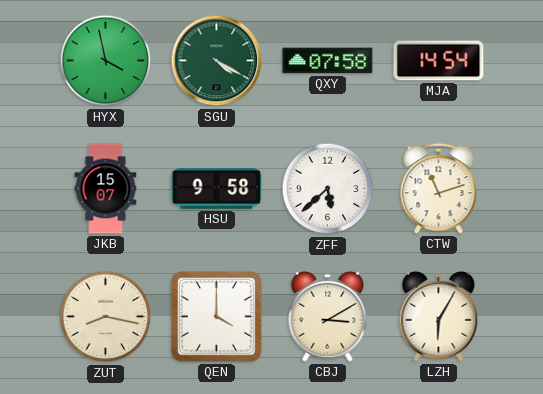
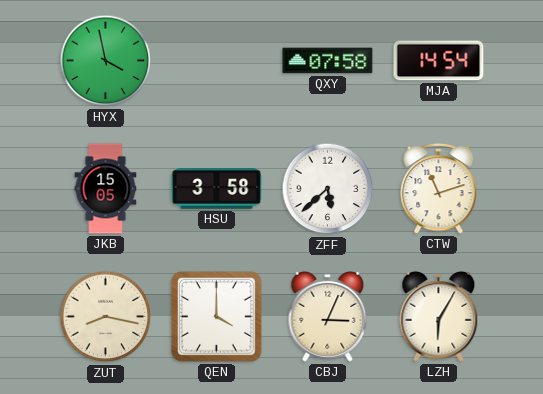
SGU: 4:20 -> none
JKB: 15:07 -> 15:05
HSU: 9:58 -> 3:58
CBJ: 3:10 -> 3:04
